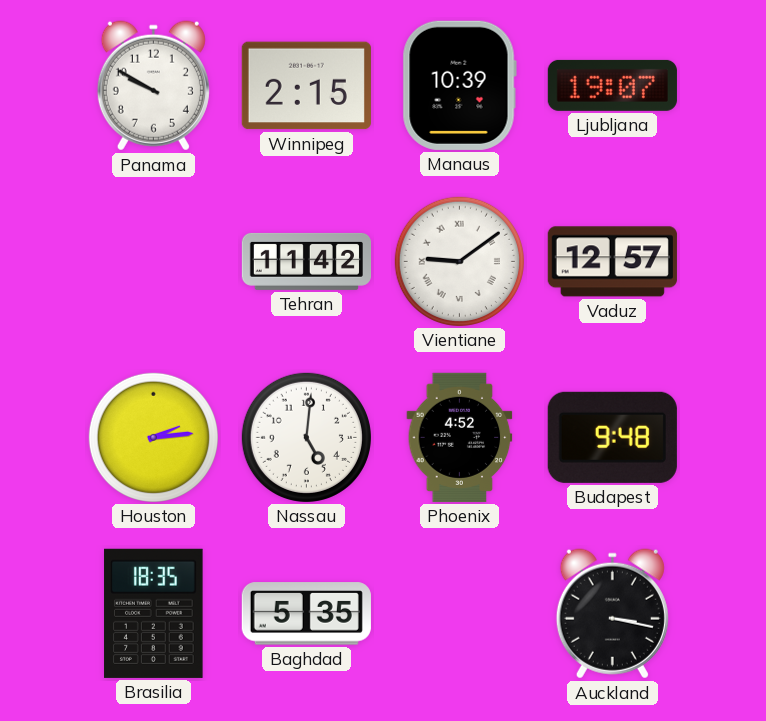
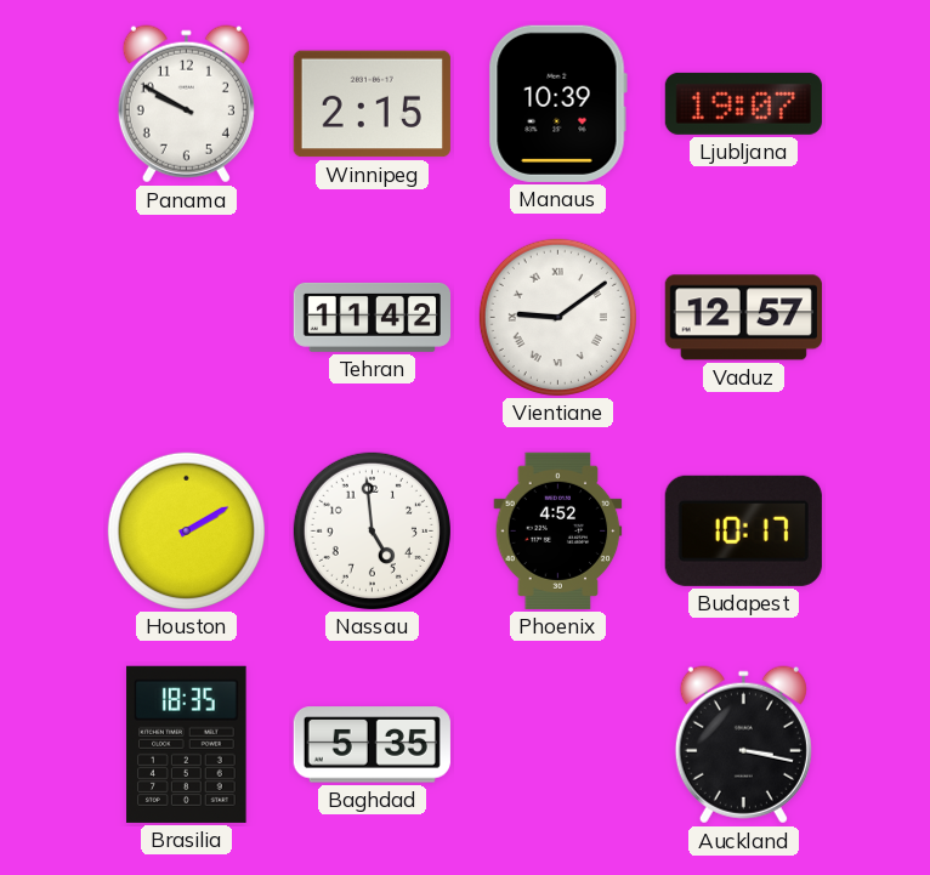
Houston: 2:14 -> 2:10
Nassau: 5:01 -> 4:59
Budapest: 9:48 -> 10:17
